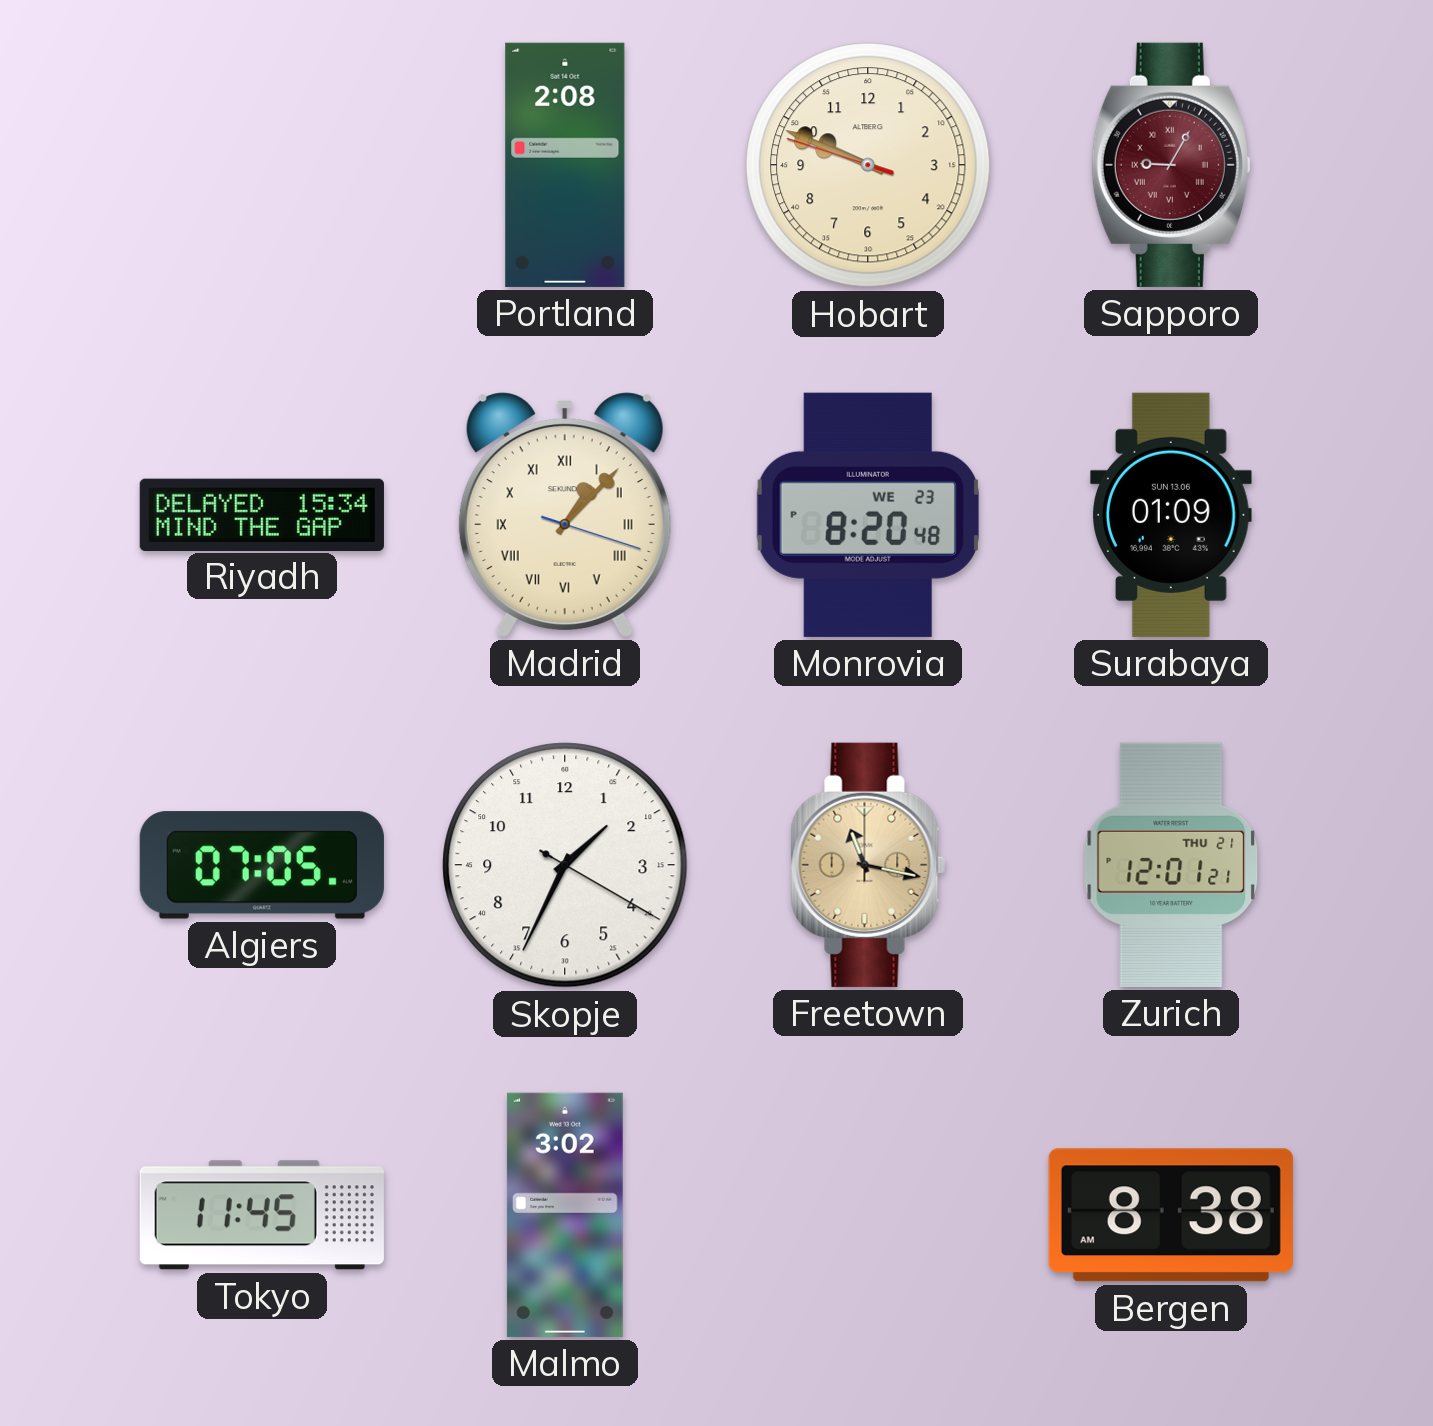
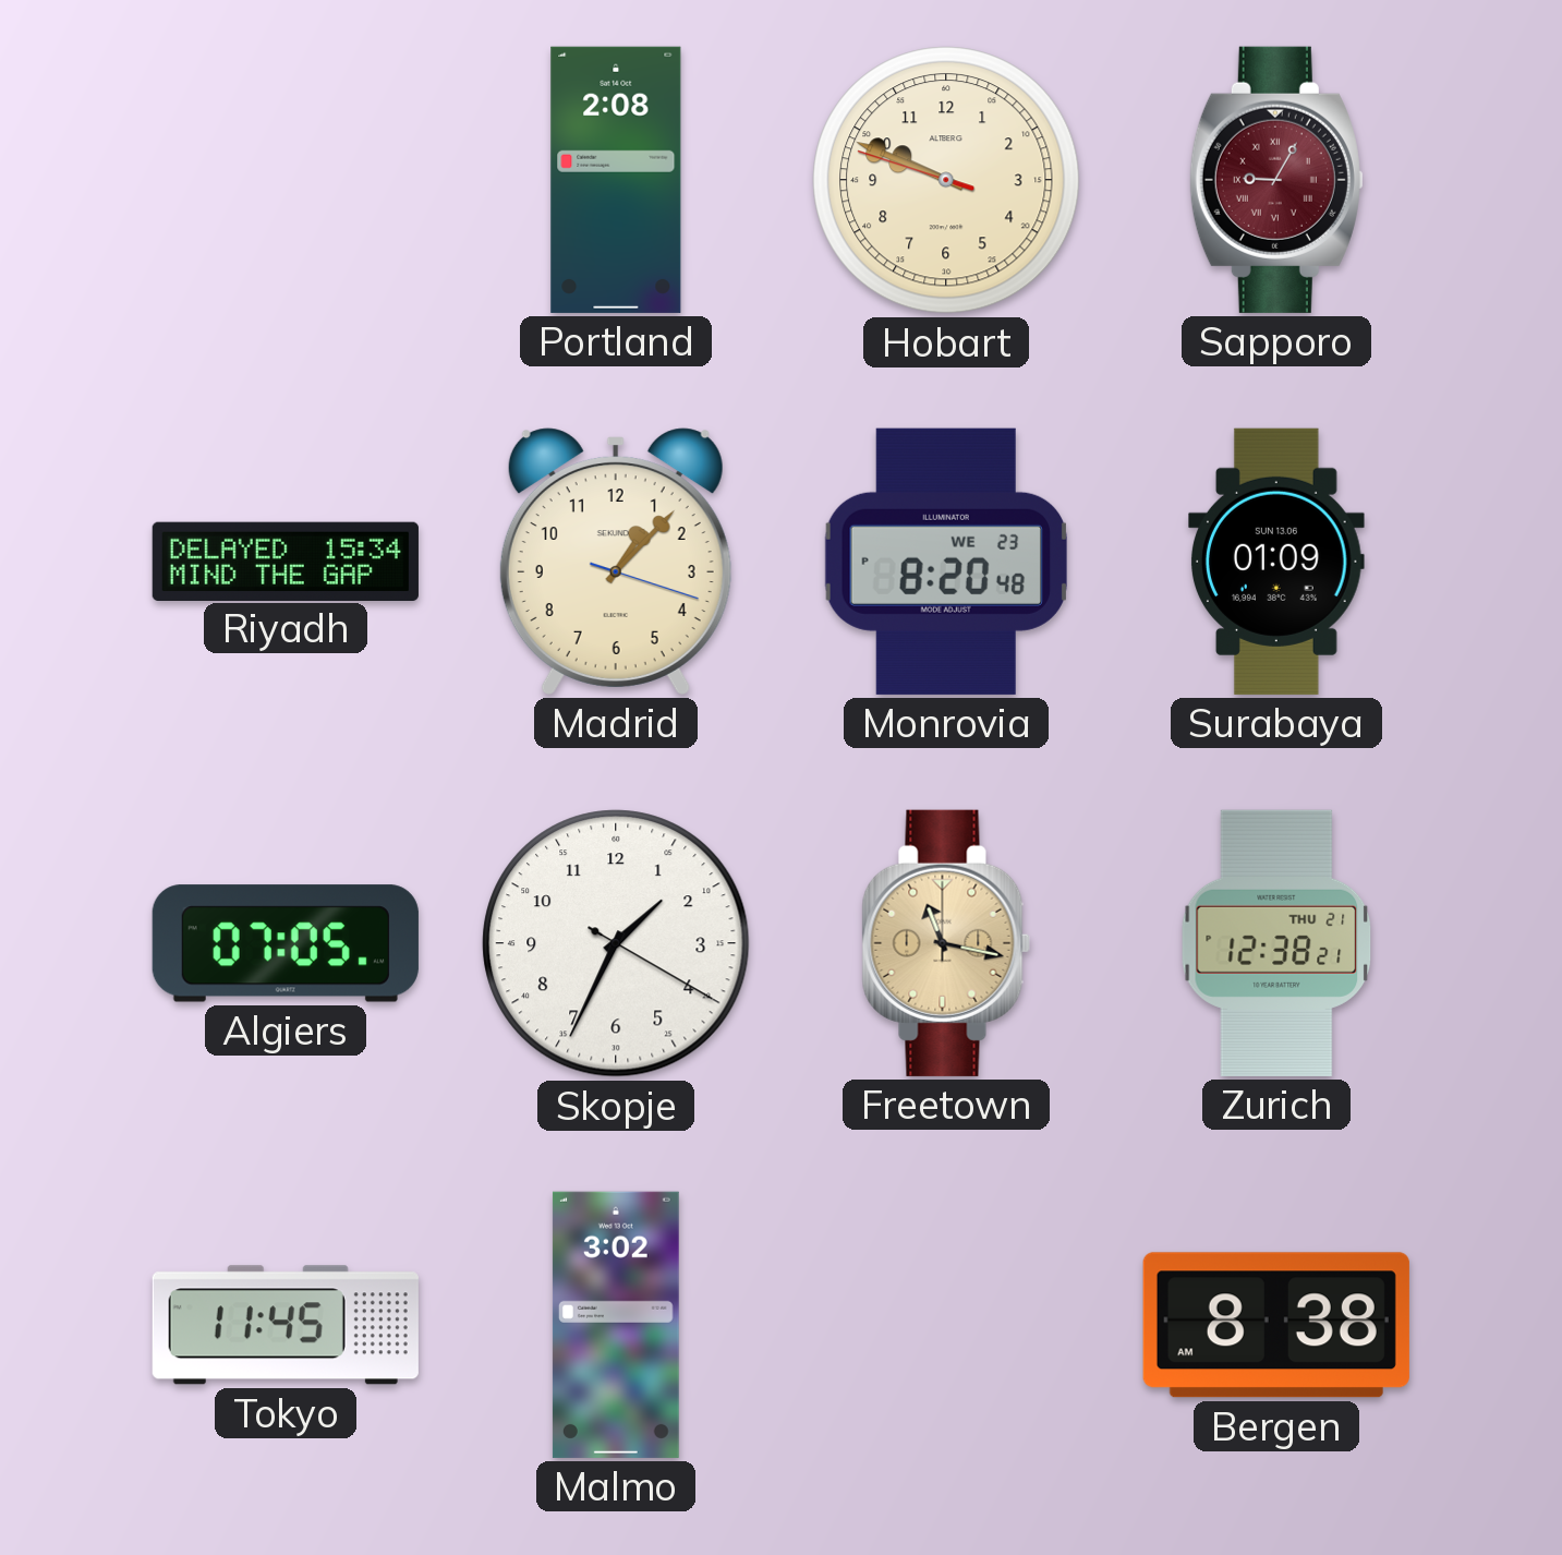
Madrid numerals: Roman -> Arabic
Zurich: 12:01 -> 12:38
